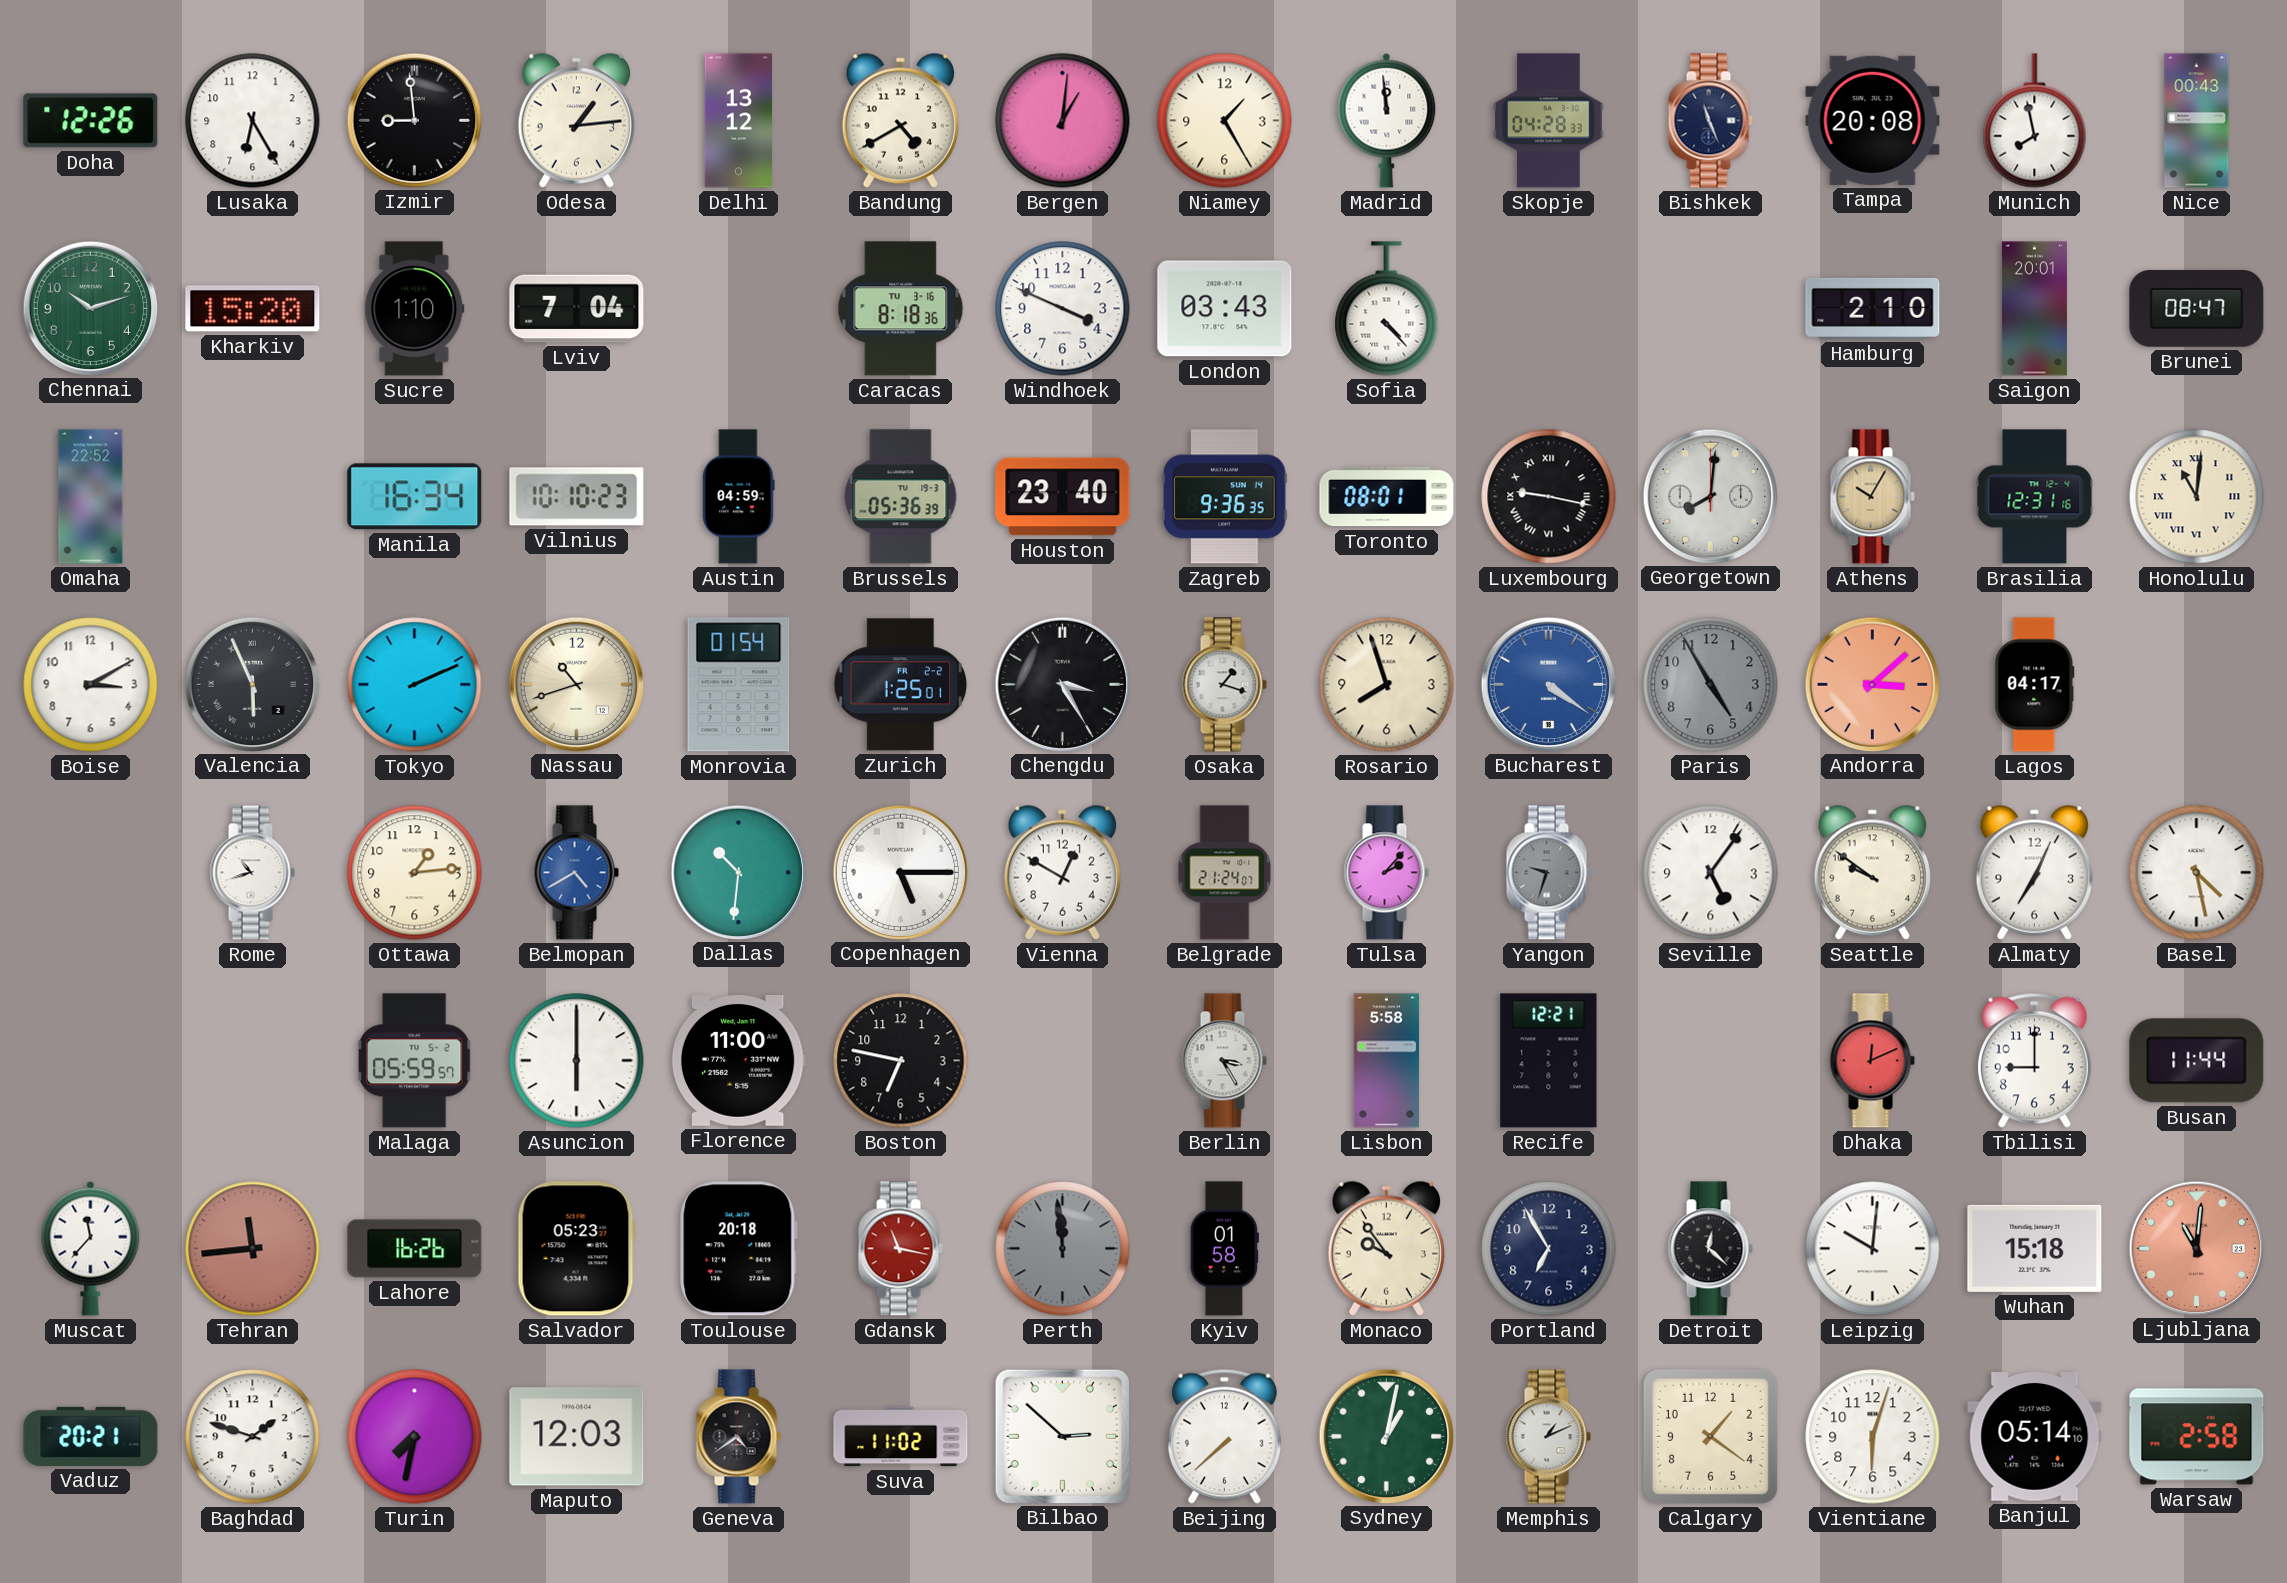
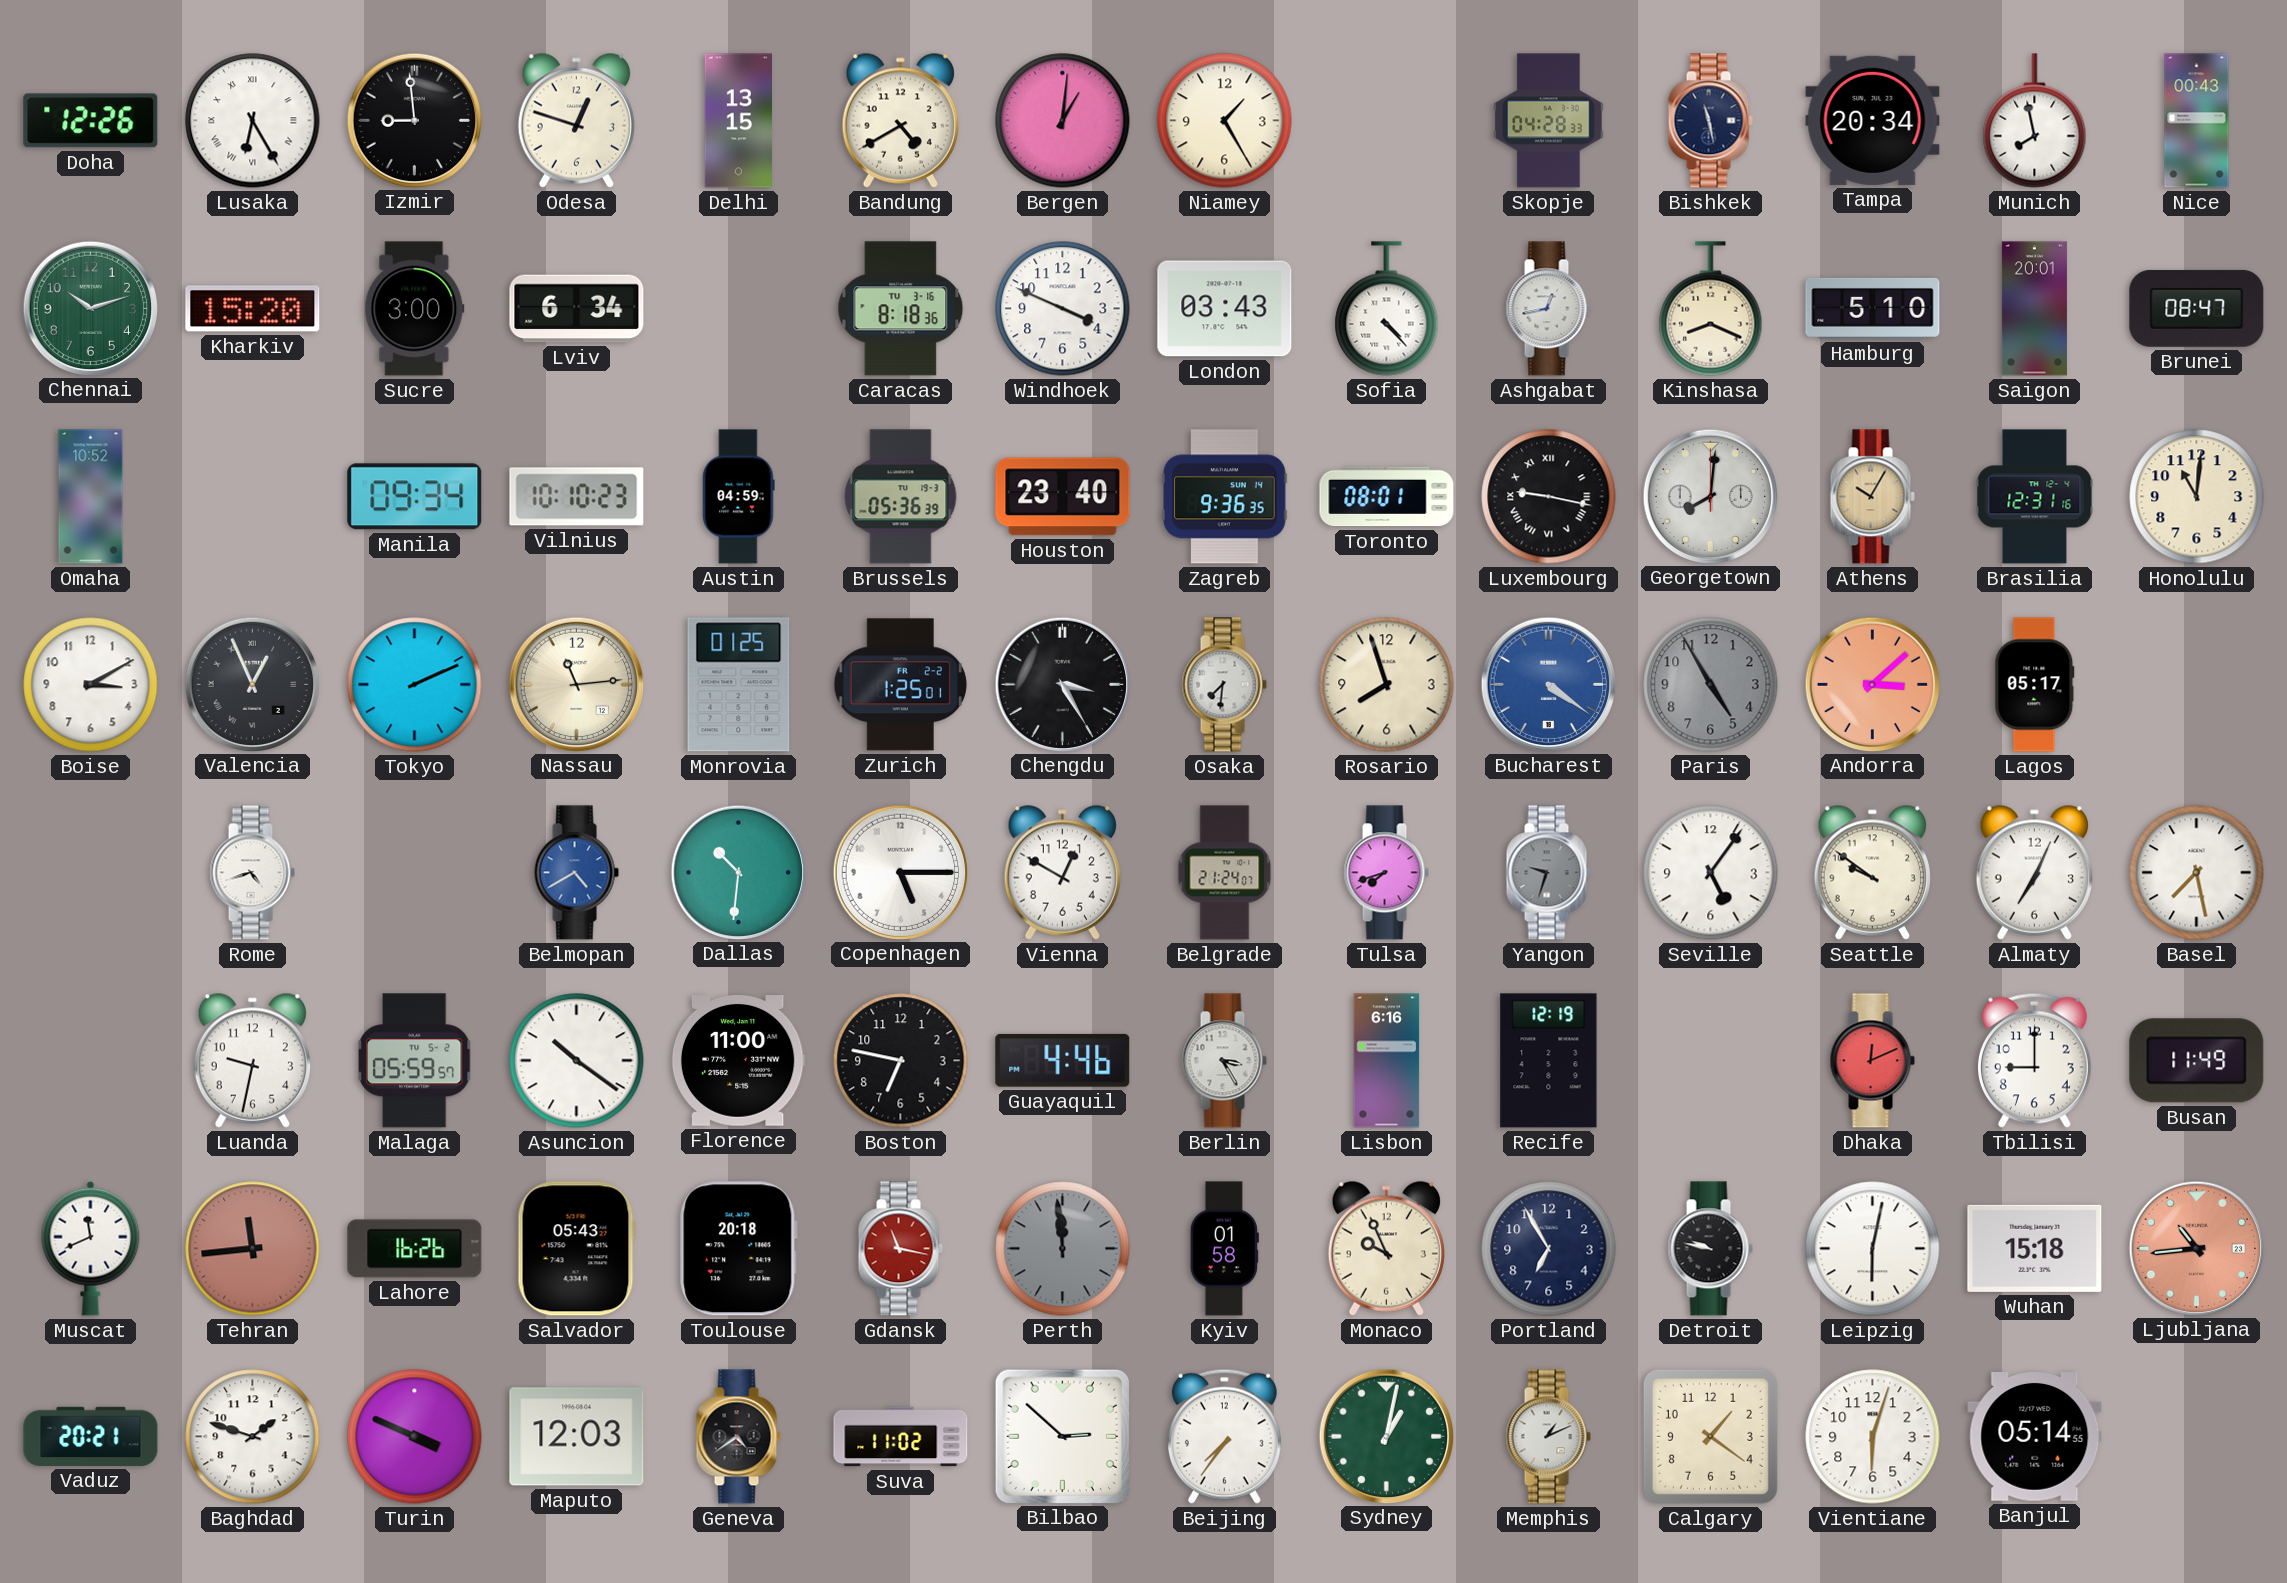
Lusaka numerals: Arabic -> Roman
Odesa: 1:14 -> 12:48
Delhi: 13:12 -> 13:15
Madrid: 11:59 -> none
Bishkek: 11:26 -> 11:28
Tampa: 20:08 -> 20:34
Sucre: 1:10 -> 3:00
Lviv: 7:04 -> 6:34
Ashgabat: none -> 12:43
Kinshasa: none -> 8:19
Hamburg: 2:10 -> 5:10
Omaha: 22:52 -> 10:52
Manila: 16:34 -> 09:34
Honolulu numerals: Roman -> Arabic
Valencia: 5:56 -> 12:56
Nassau: 10:42 -> 11:14
Monrovia: 01:54 -> 01:25
Osaka: 1:18 -> 7:31
Lagos: 04:17 -> 05:17
Rome: 10:42 -> 4:42
Ottawa: 1:14 -> none
Tulsa: 2:07 -> 7:42
Basel: 4:28 -> 7:28
Luanda: none -> 9:32
Asuncion: 6:00 -> 10:21
Guayaquil: none -> 4:46
Lisbon: 5:58 -> 6:16
Recife: 12:21 -> 12:19
Busan: 11:44 -> 11:49
Muscat: 11:37 -> 11:41
Salvador: 05:23 -> 05:43
Monaco: 9:54 -> 9:56
Detroit: 12:22 -> 9:47
Leipzig: 10:01 -> 6:02
Ljubljana: 11:01 -> 10:44
Turin: 7:32 -> 3:49
Beijing: 7:38 -> 7:36
Banjul: 05:14:10 -> 05:14:55
Warsaw: 2:58 -> none
